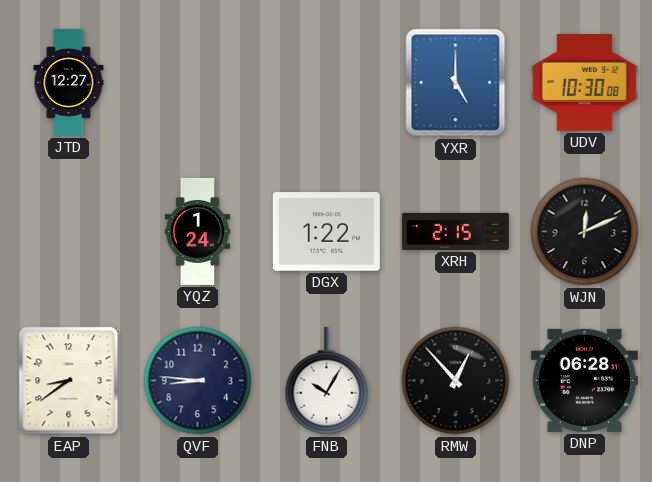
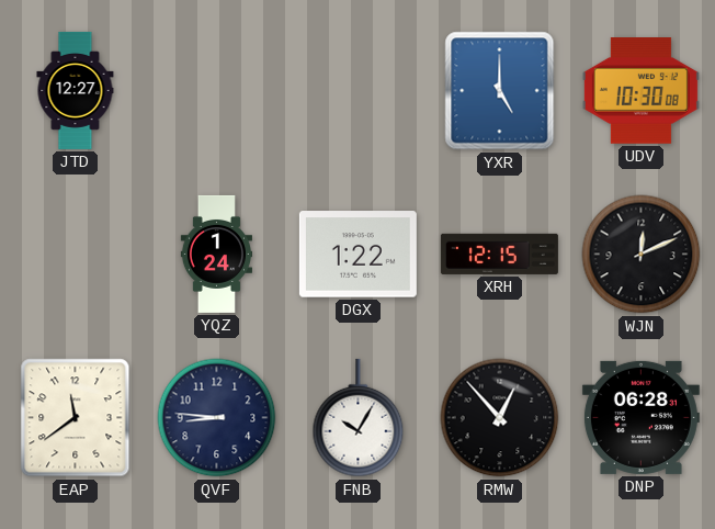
XRH: 2:15 -> 12:15
EAP: 8:39 -> 11:39
